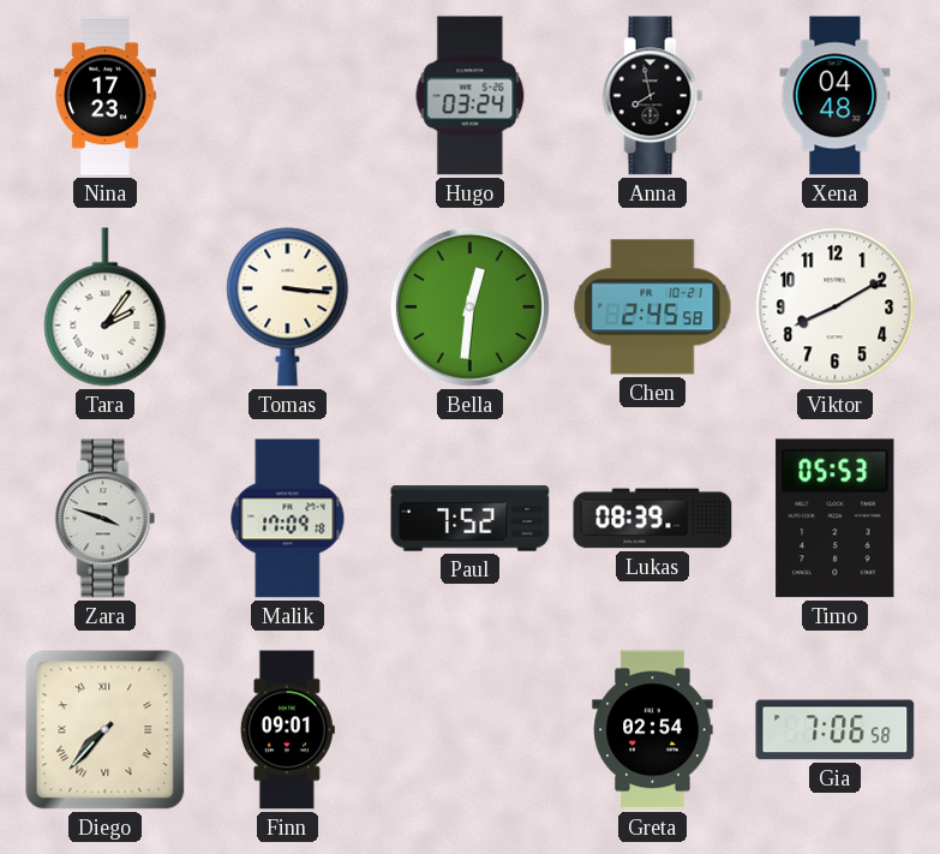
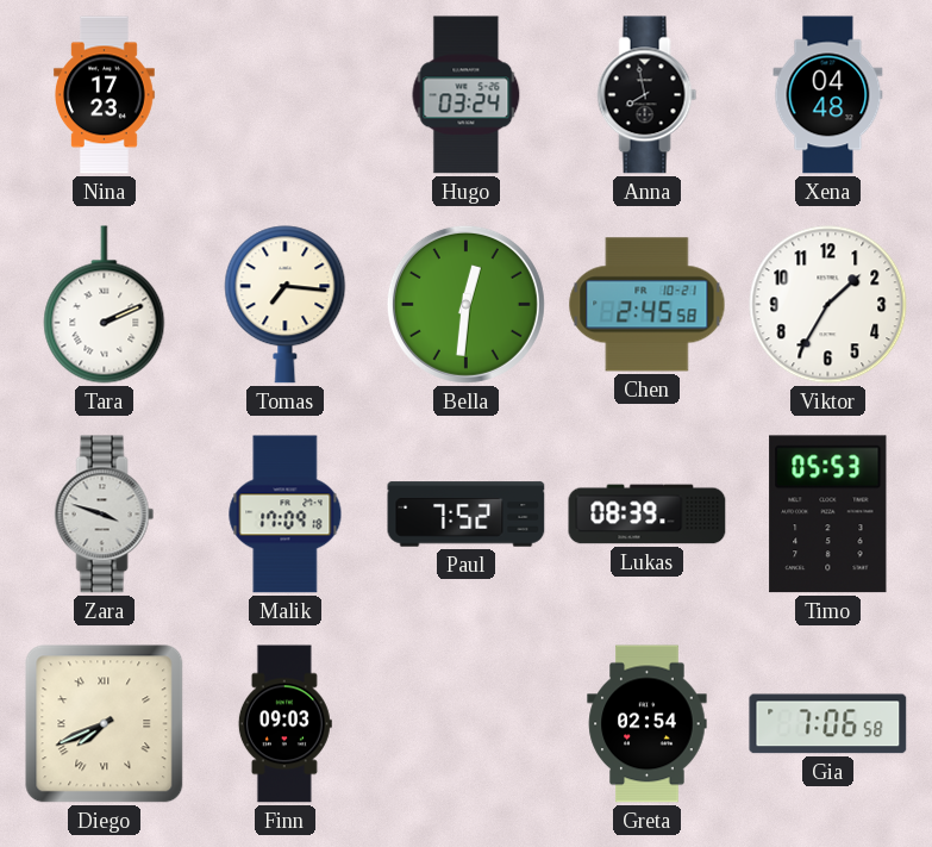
Tara: 2:06 -> 2:11
Tomas: 3:16 -> 7:16
Viktor: 8:10 -> 1:35
Diego: 7:37 -> 7:41
Finn: 09:01 -> 09:03
